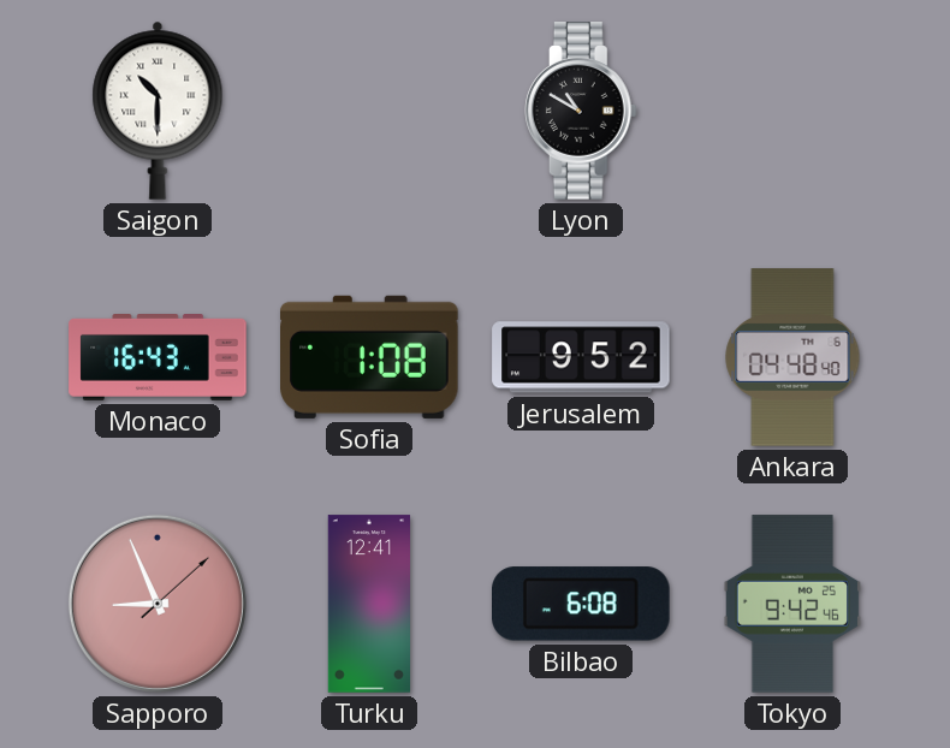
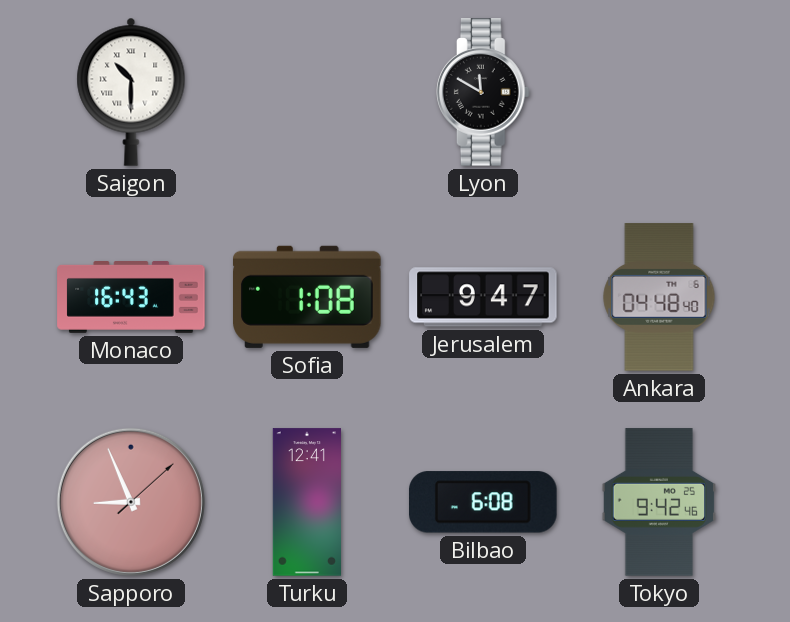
Lyon: 10:50 -> 11:50
Jerusalem: 9:52 -> 9:47
